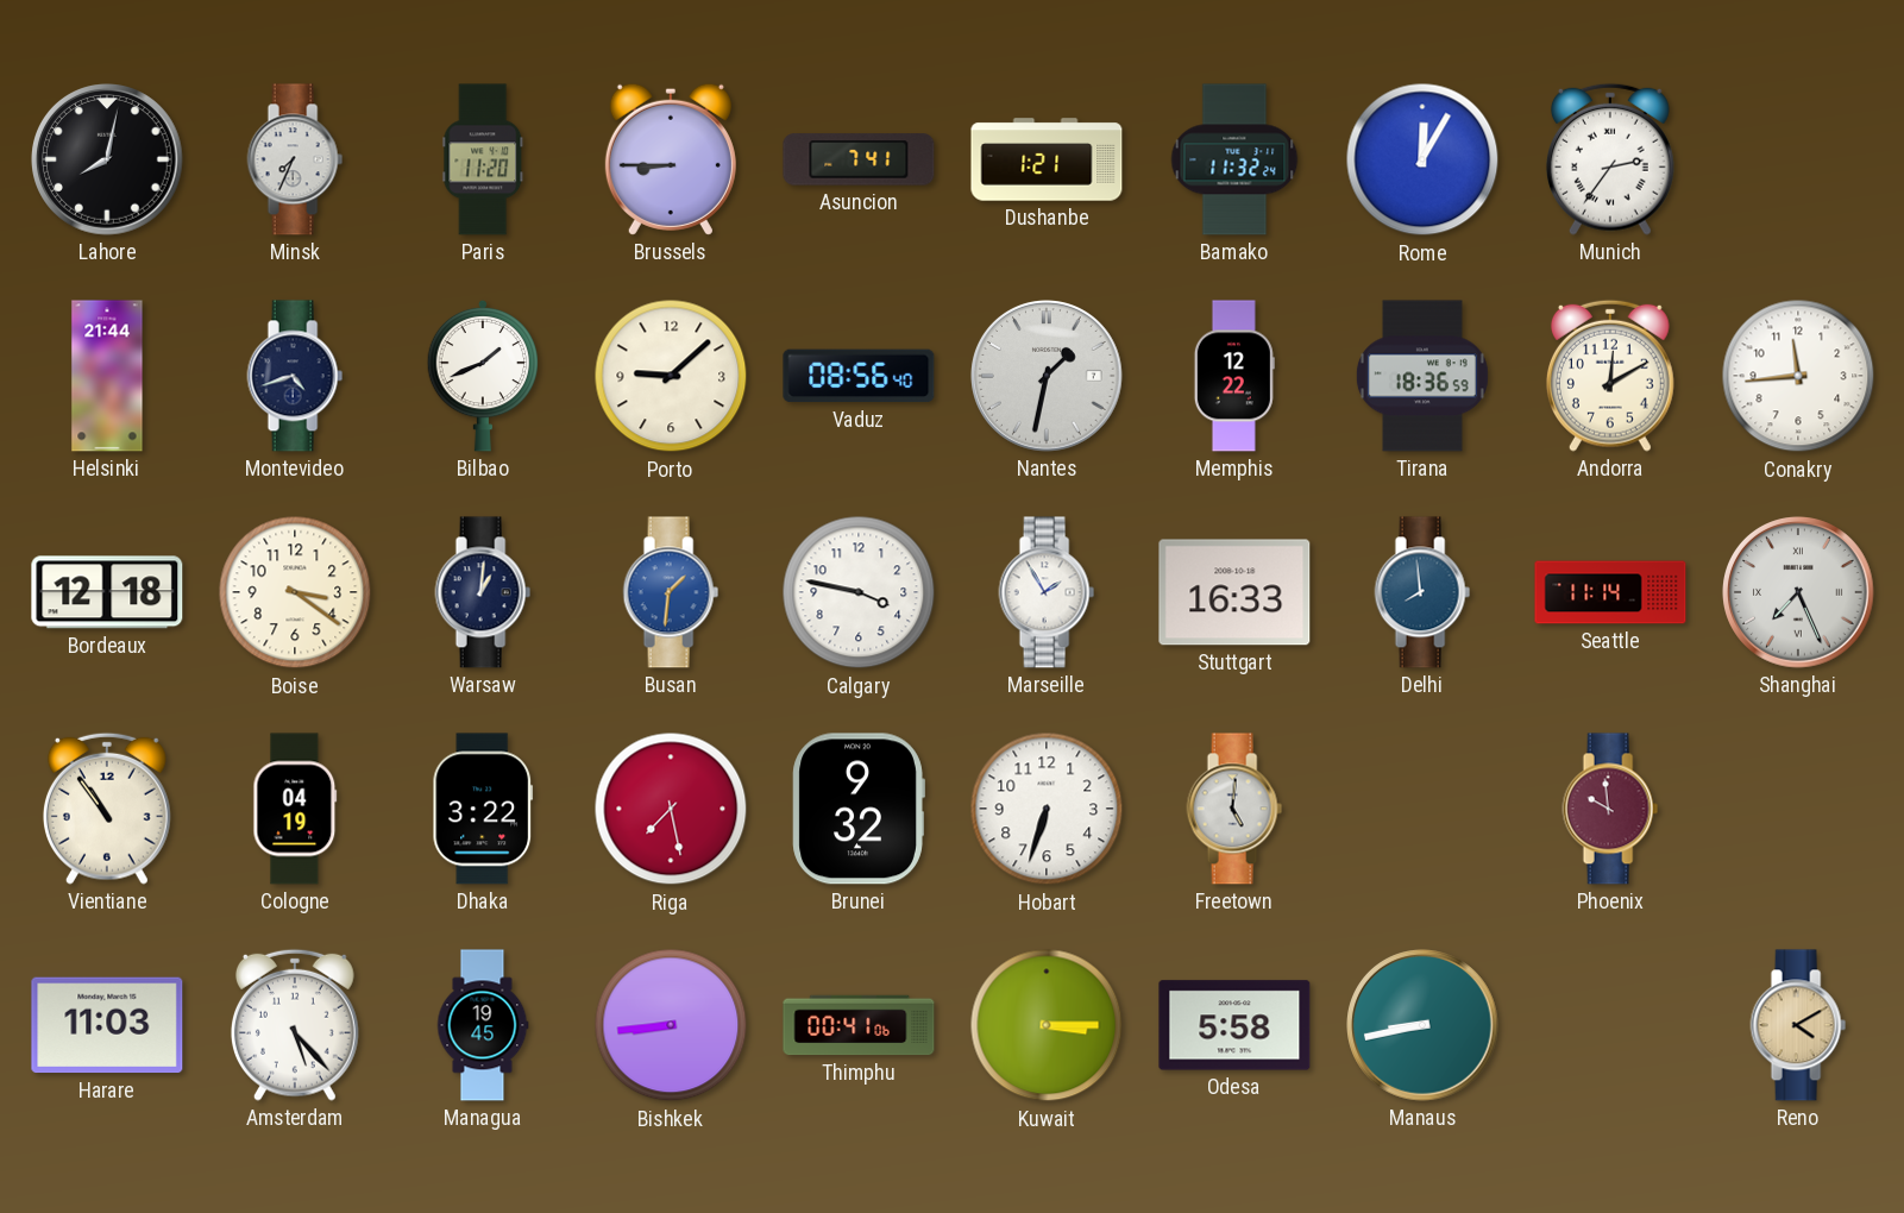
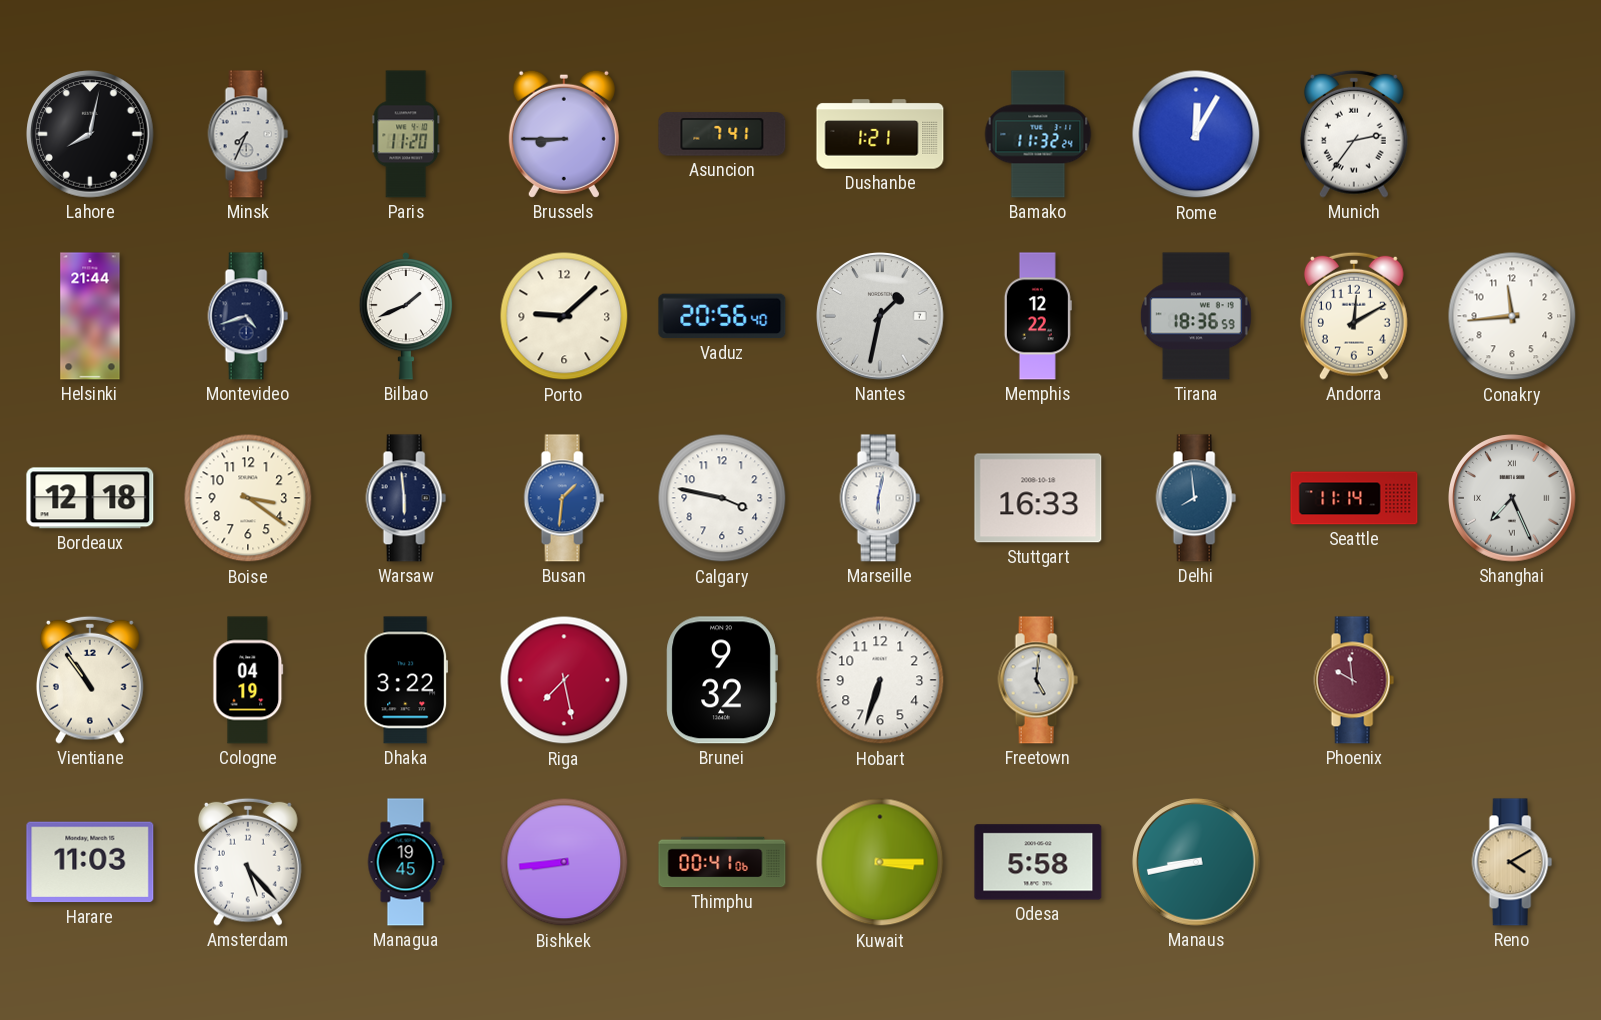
Vaduz: 08:56 -> 20:56
Warsaw: 1:01 -> 5:59
Marseille: 1:55 -> 6:02
